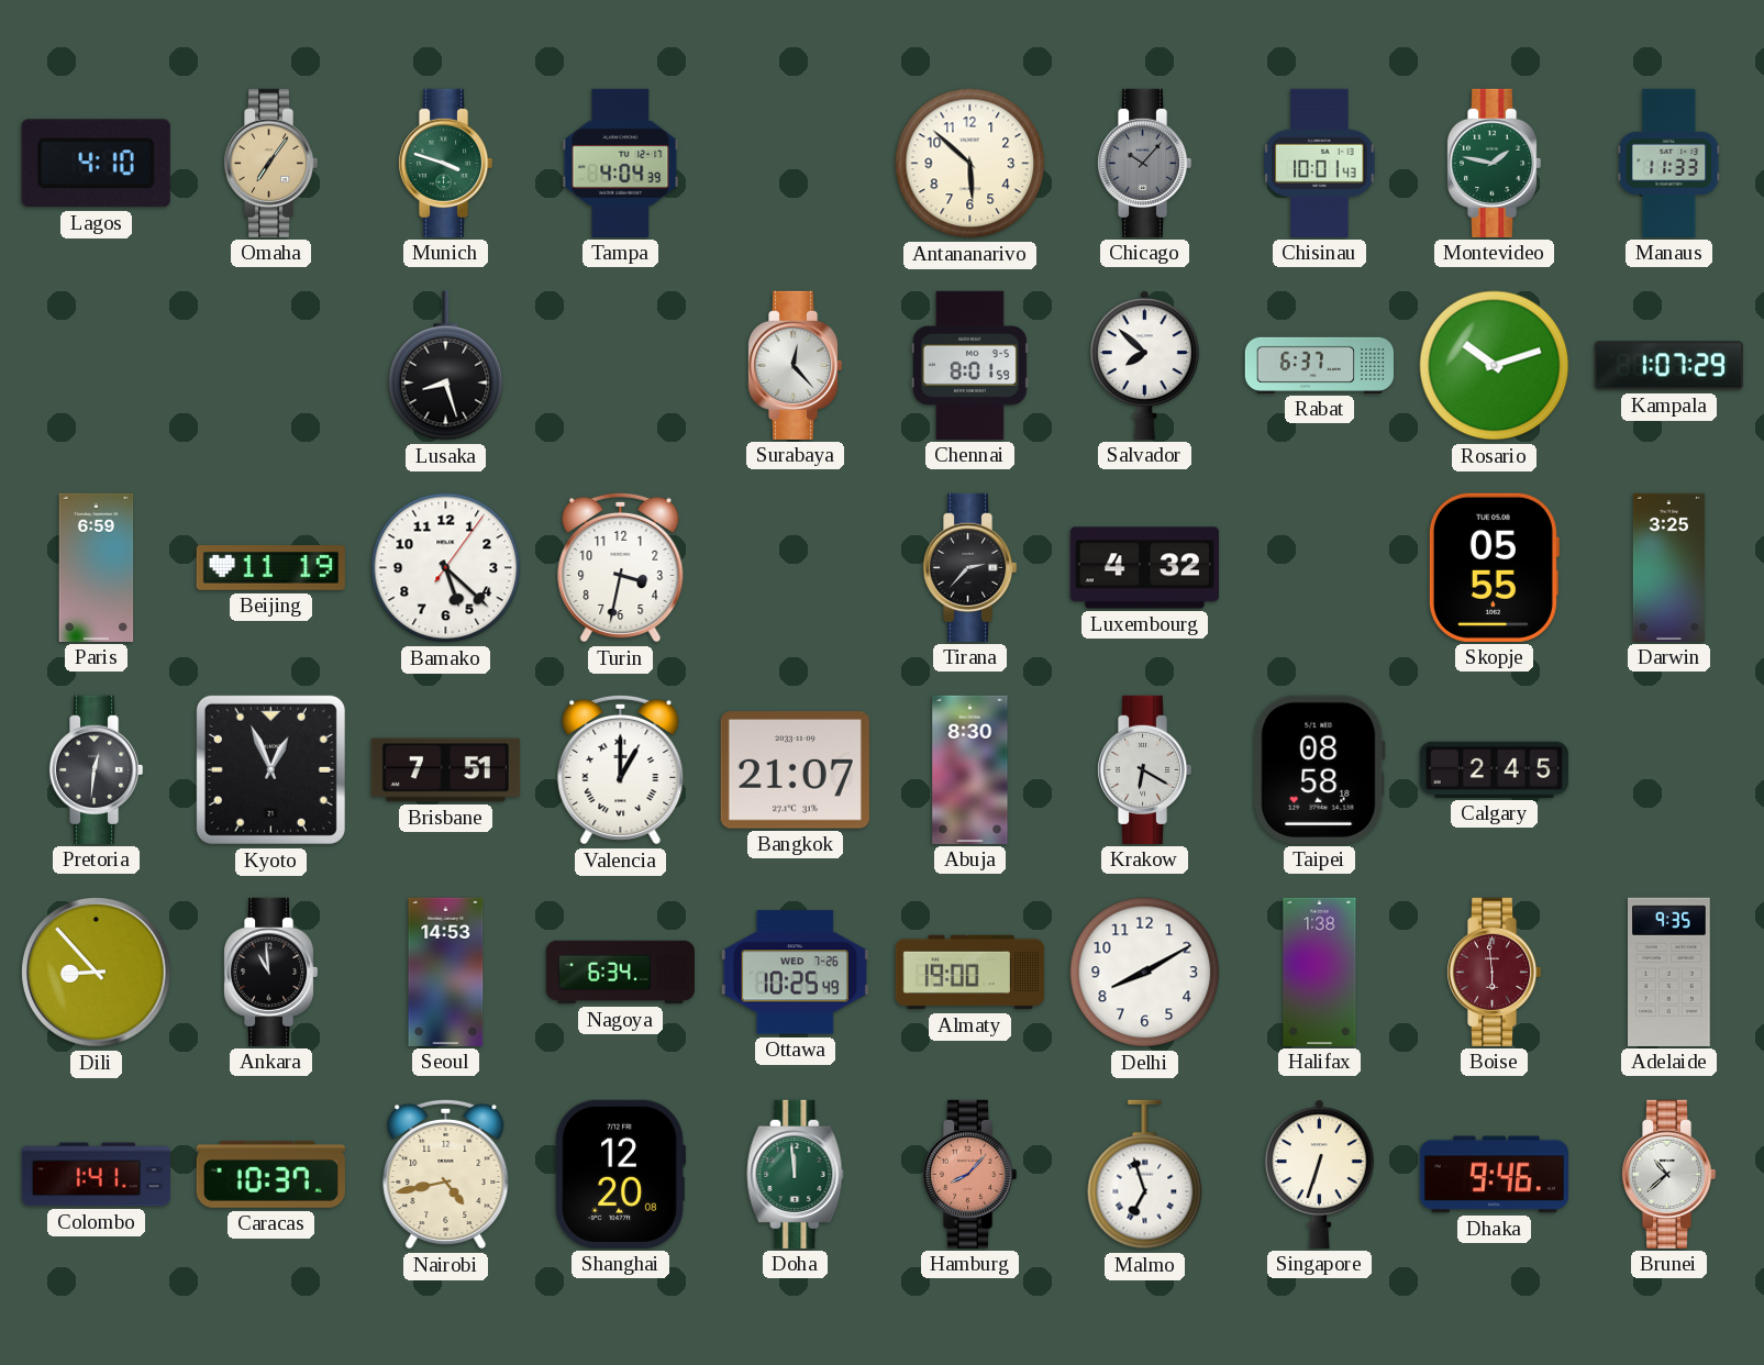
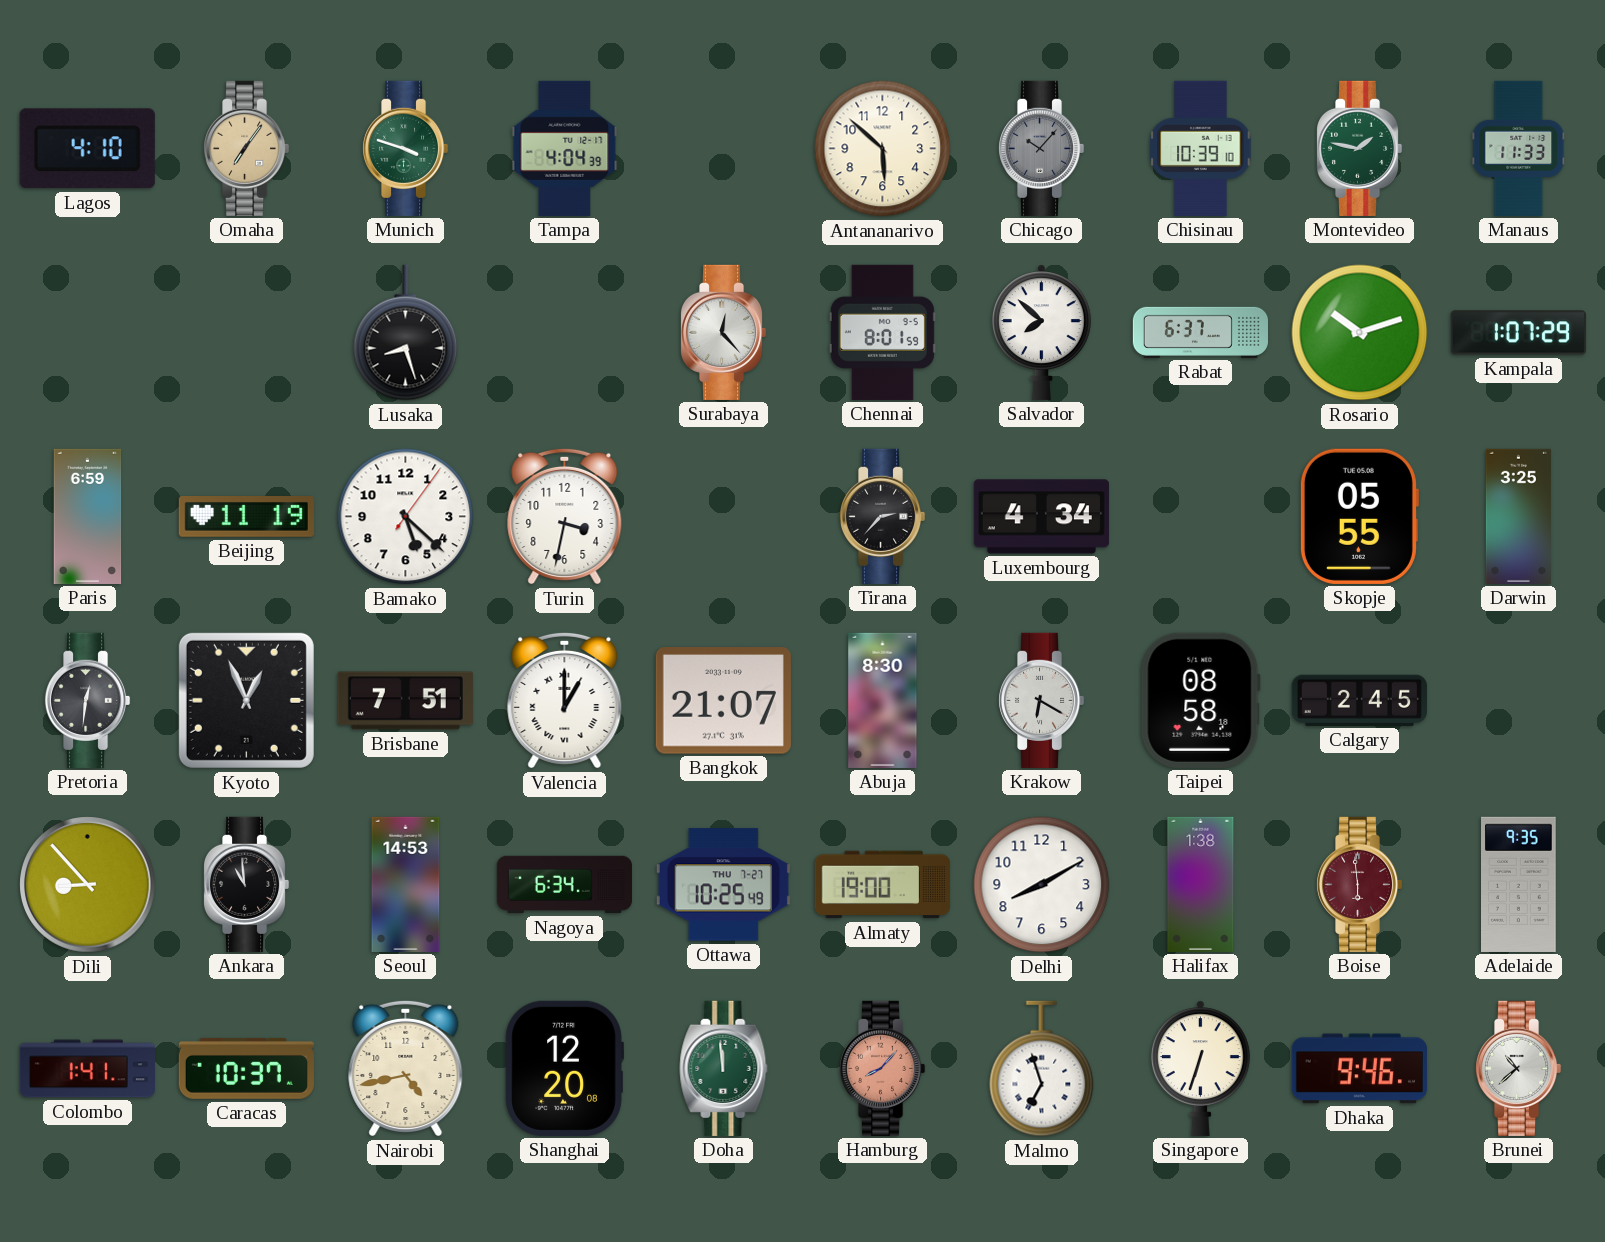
Chisinau: 10:01 -> 10:39
Luxembourg: 4:32 -> 4:34
Ottawa date: WED 7-26 -> THU 7-27
